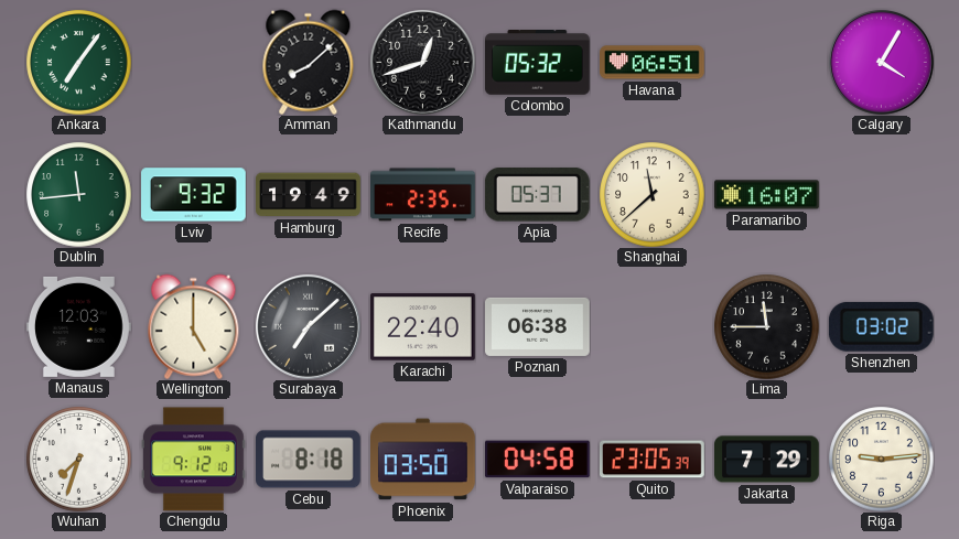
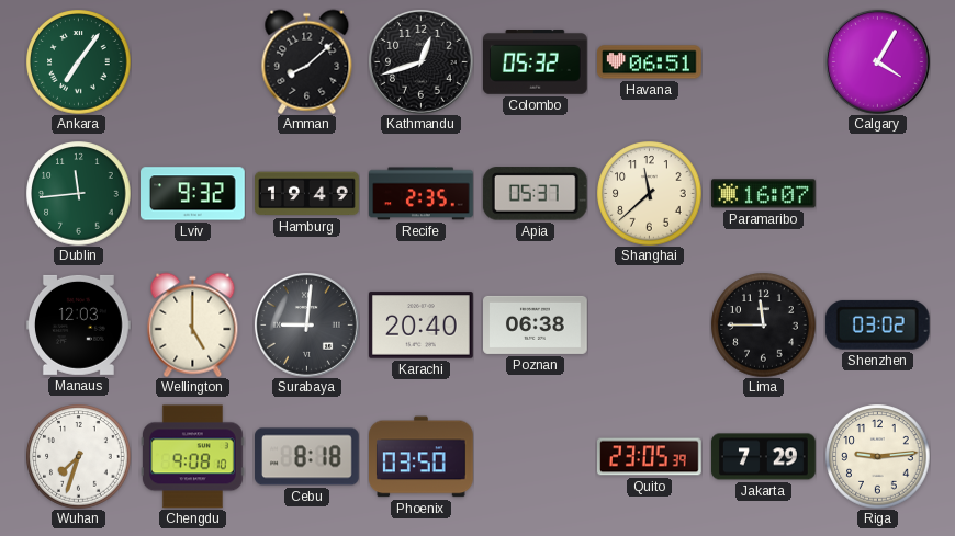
Surabaya: 7:08 -> 9:01
Karachi: 22:40 -> 20:40
Chengdu: 9:12 -> 9:08
Valparaiso: 04:58 -> none
